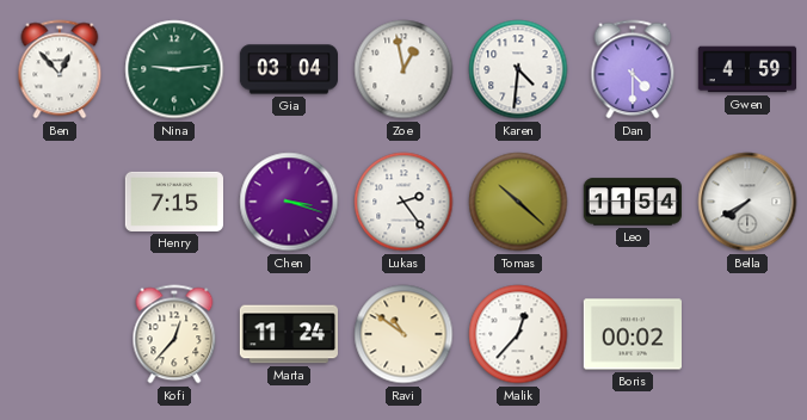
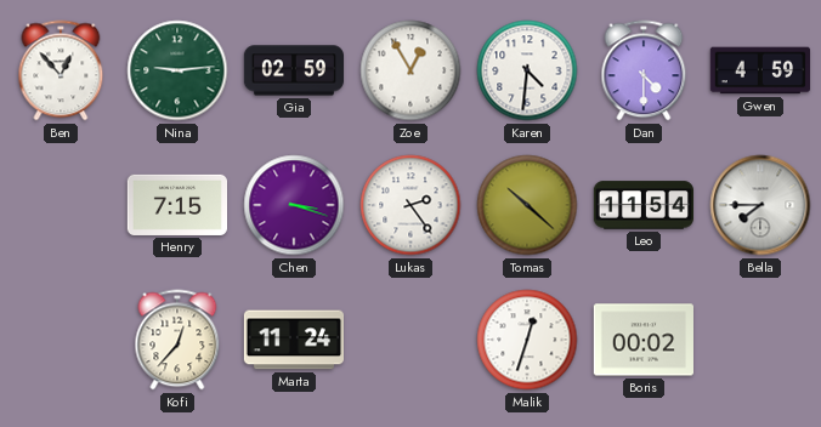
Gia: 03:04 -> 02:59
Zoe: 12:58 -> 12:55
Bella: 7:40 -> 7:45
Ravi: 10:51 -> none
Malik: 12:37 -> 12:33
